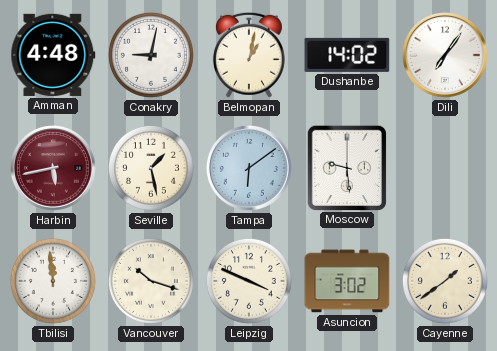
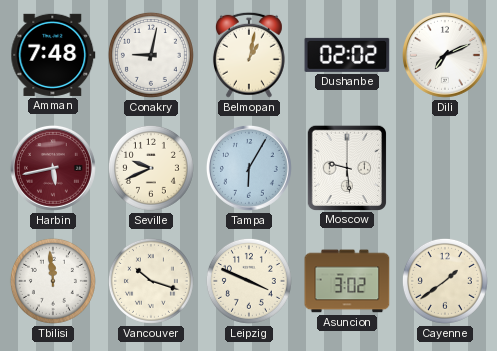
Amman: 4:48 -> 7:48
Dushanbe: 14:02 -> 02:02
Dili: 7:06 -> 7:11
Seville: 1:28 -> 9:41
Tampa: 6:09 -> 6:05
